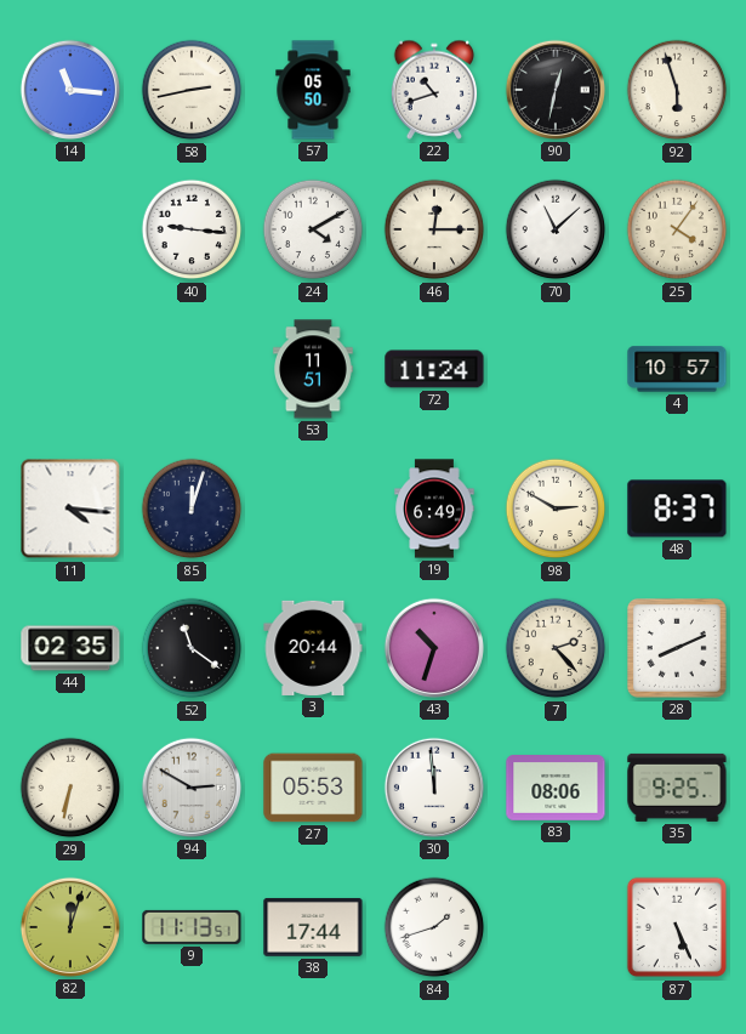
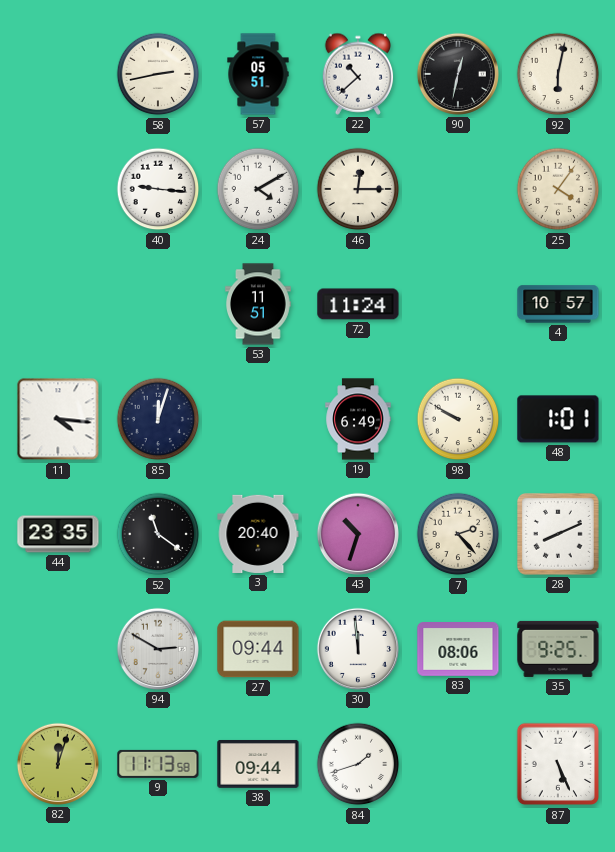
14: 11:16 -> none
57: 05:50 -> 05:51
22: 10:42 -> 10:38
92: 5:57 -> 6:02
70: 11:08 -> none
98: 2:50 -> 9:50
48: 8:37 -> 1:01
44: 02:35 -> 23:35
3: 20:44 -> 20:40
29: 6:32 -> none
27: 05:53 -> 09:44
9: 11:13:51 -> 11:13:58
38: 17:44 -> 09:44
